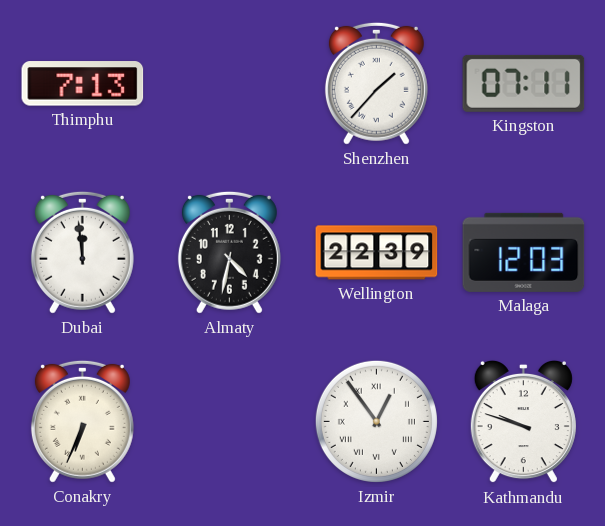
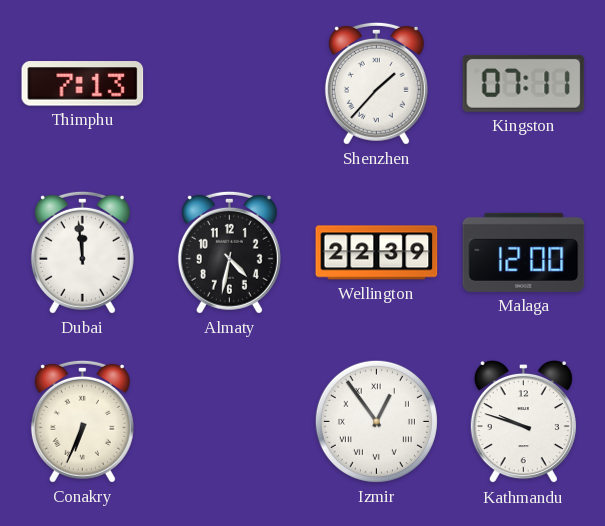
Malaga: 12:03 -> 12:00
